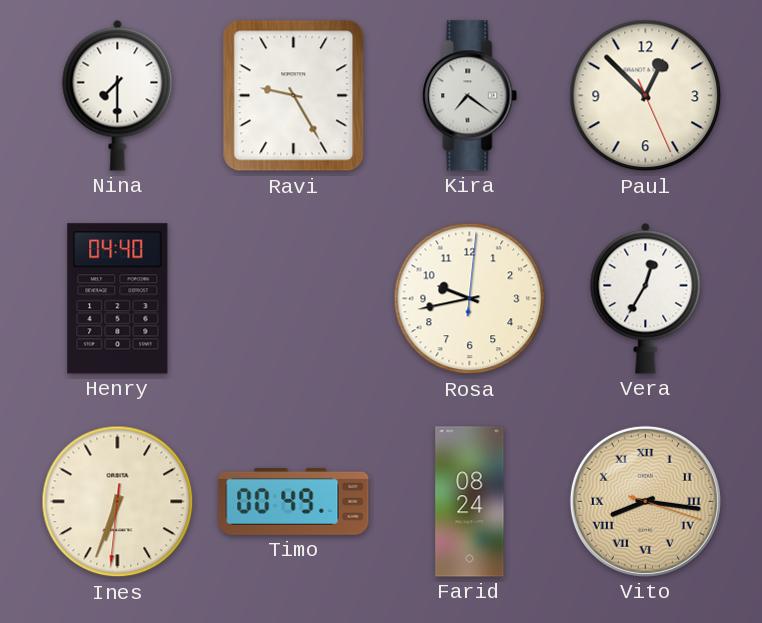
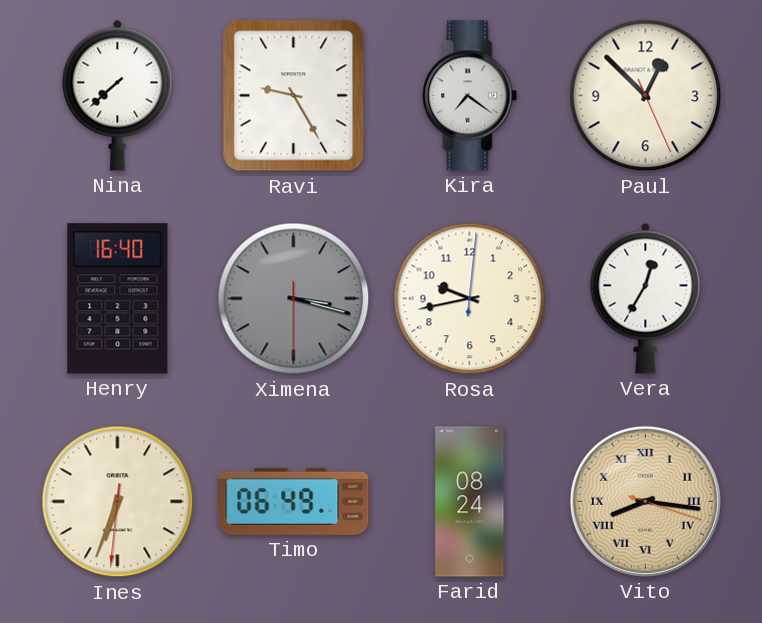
Nina: 7:30 -> 7:38
Henry: 04:40 -> 16:40
Ximena: none -> 3:17
Timo: 00:49 -> 06:49
